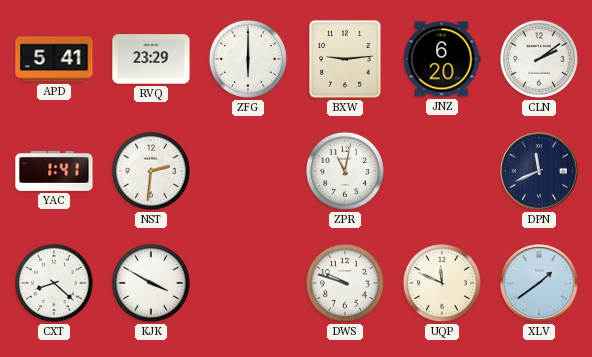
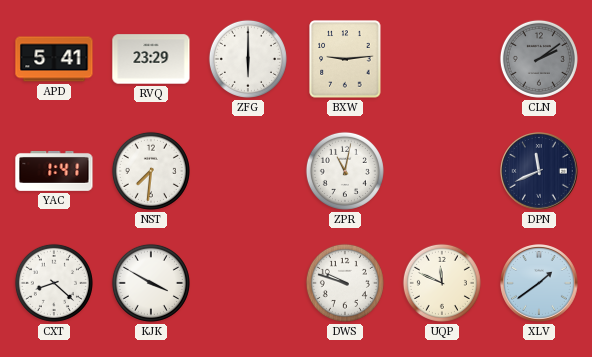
JNZ: 6:20 -> none
CLN dial: white -> grey
NST: 2:31 -> 7:31
